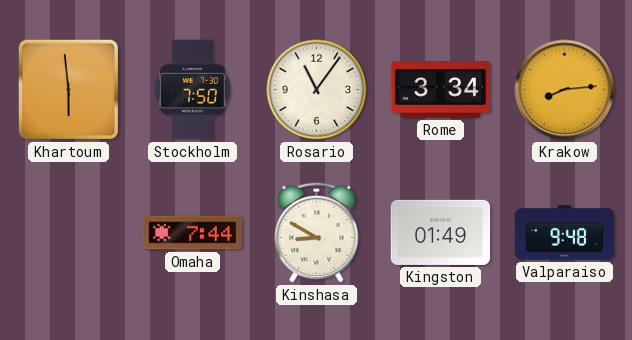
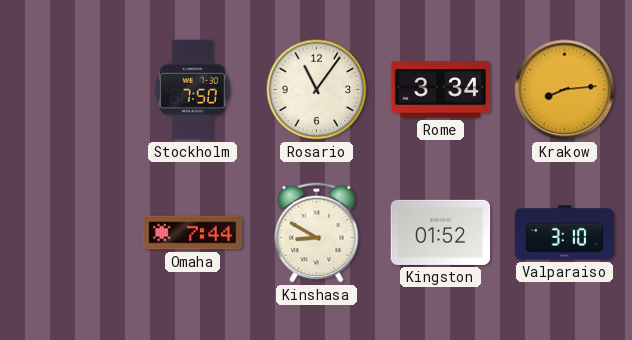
Khartoum: 5:59 -> none
Kingston: 01:49 -> 01:52
Valparaiso: 9:48 -> 3:10
